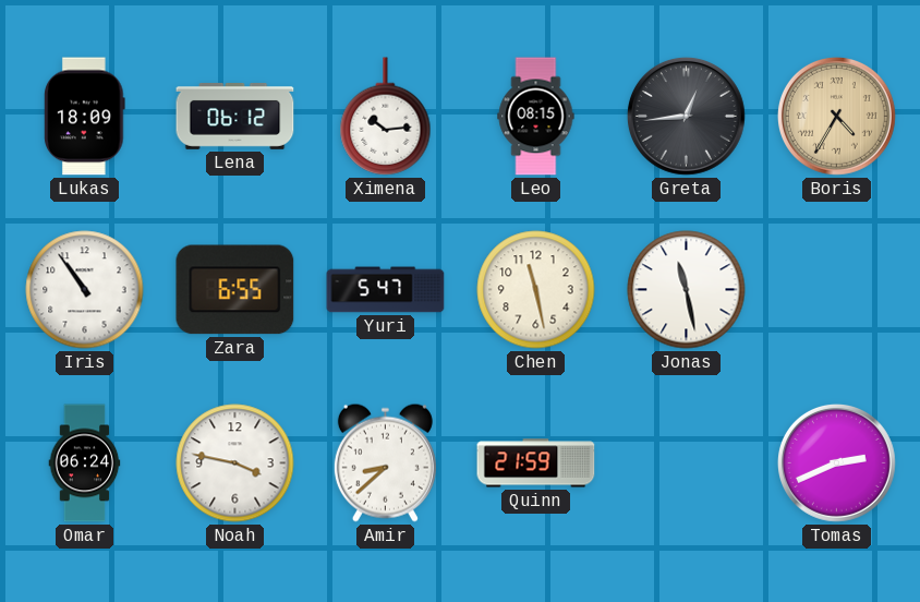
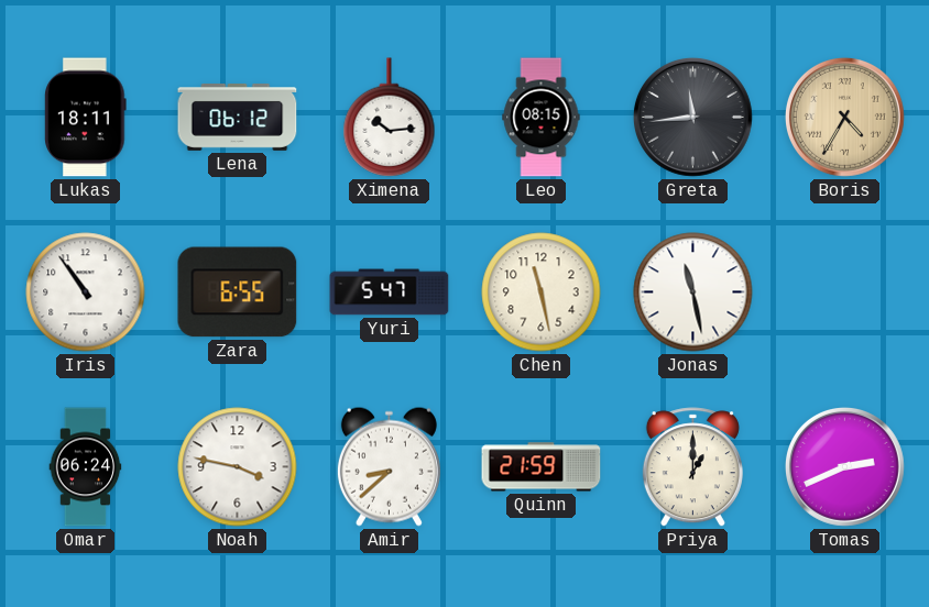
Lukas: 18:09 -> 18:11
Greta: 12:44 -> 11:44
Priya: none -> 1:00
